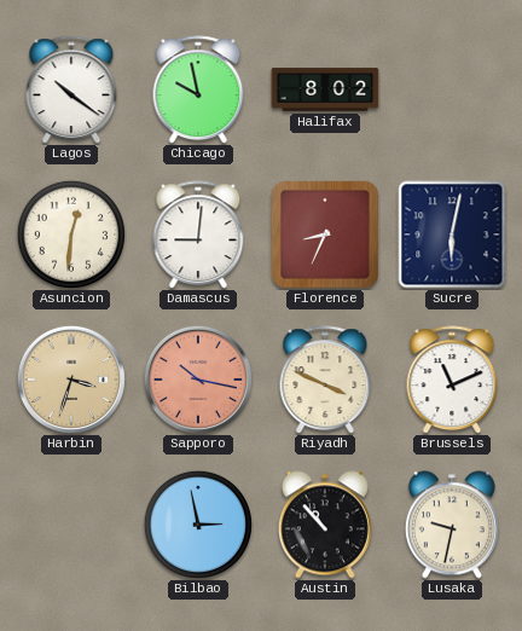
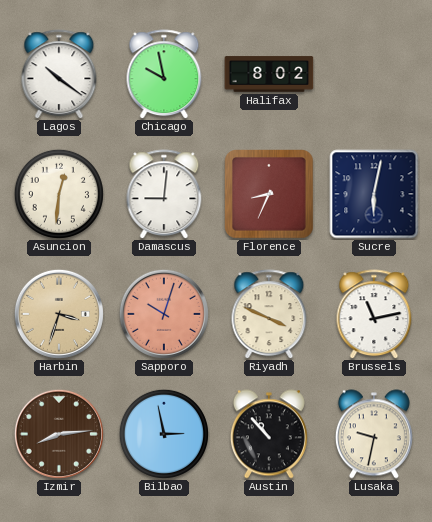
Sapporo: 10:17 -> 10:03
Brussels: 11:11 -> 11:13
Izmir: none -> 8:14
